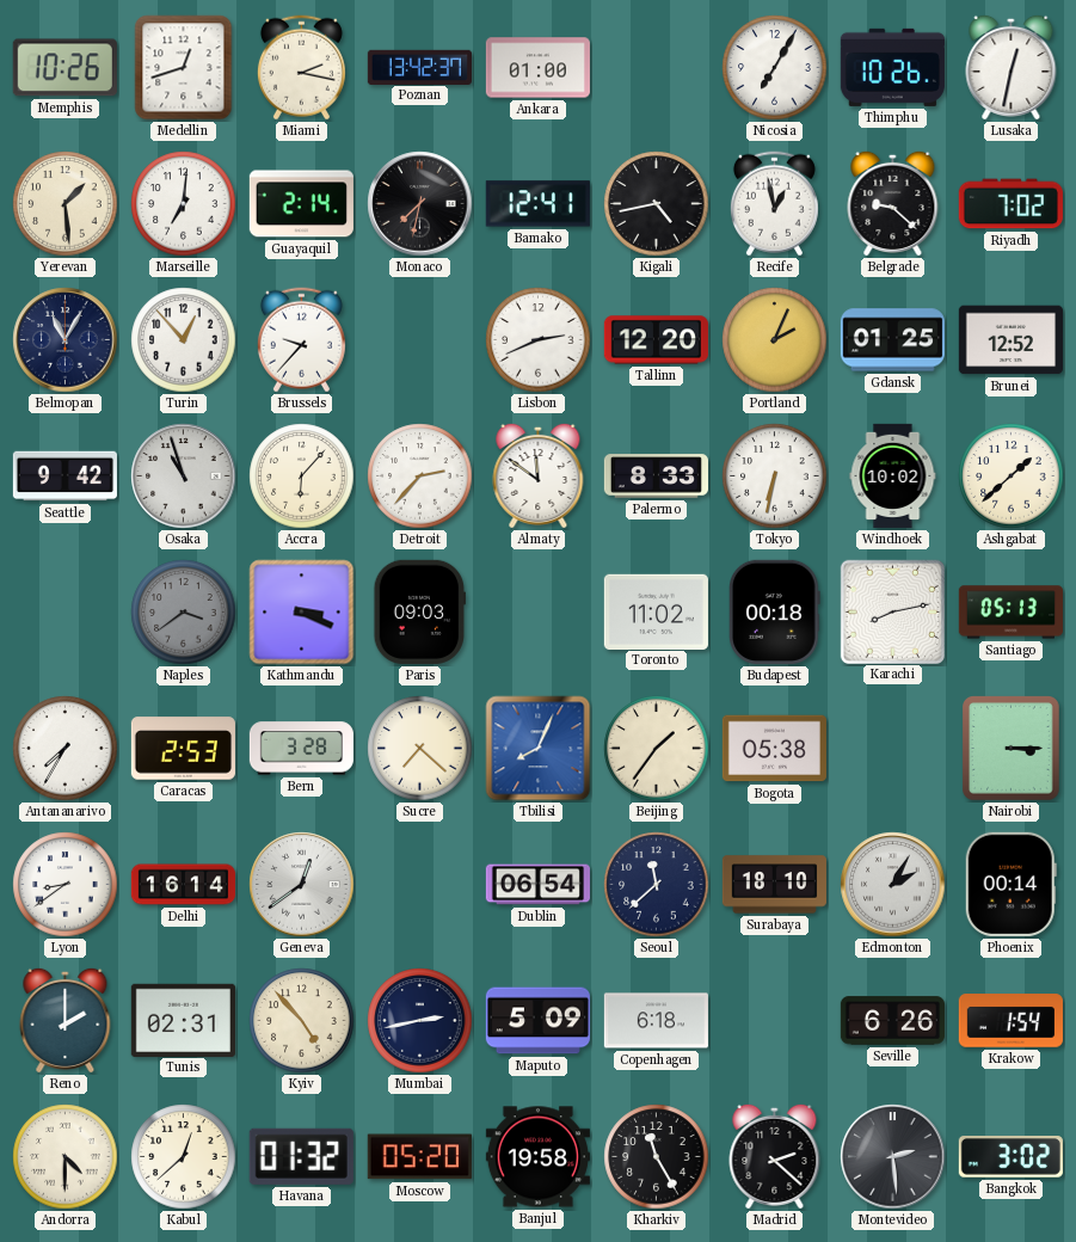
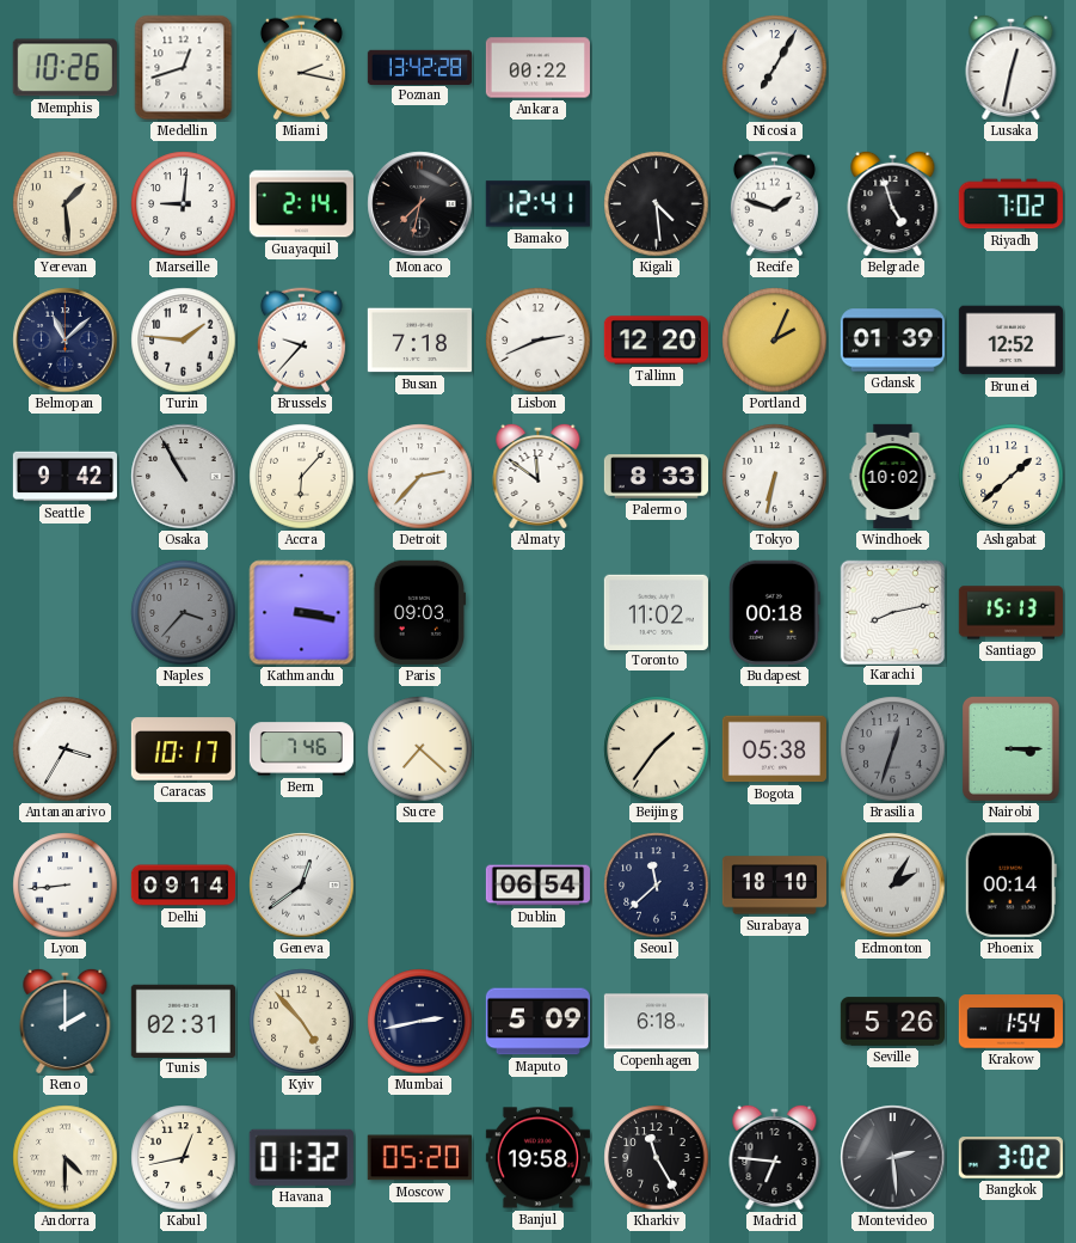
Poznan: 13:42:37 -> 13:42:28
Ankara: 01:00 -> 00:22
Thimphu: 10:26 -> none
Marseille: 7:01 -> 9:01
Kigali: 4:43 -> 4:29
Recife: 12:58 -> 1:48
Belgrade: 9:22 -> 4:57
Belmopan: 11:05 -> 11:08
Turin: 12:53 -> 1:46
Busan: none -> 7:18
Gdansk: 01:25 -> 01:39
Osaka: 10:57 -> 10:55
Naples: 3:39 -> 3:37
Kathmandu: 3:19 -> 3:17
Santiago: 05:13 -> 15:13
Antananarivo: 7:35 -> 3:35
Caracas: 2:53 -> 10:17
Bern: 3:28 -> 7:46
Tbilisi: 8:04 -> none
Brasilia: none -> 12:33
Lyon: 8:39 -> 8:44
Delhi: 16:14 -> 09:14
Seville: 6:26 -> 5:26
Kabul: 12:38 -> 12:43
Madrid: 2:22 -> 6:46
